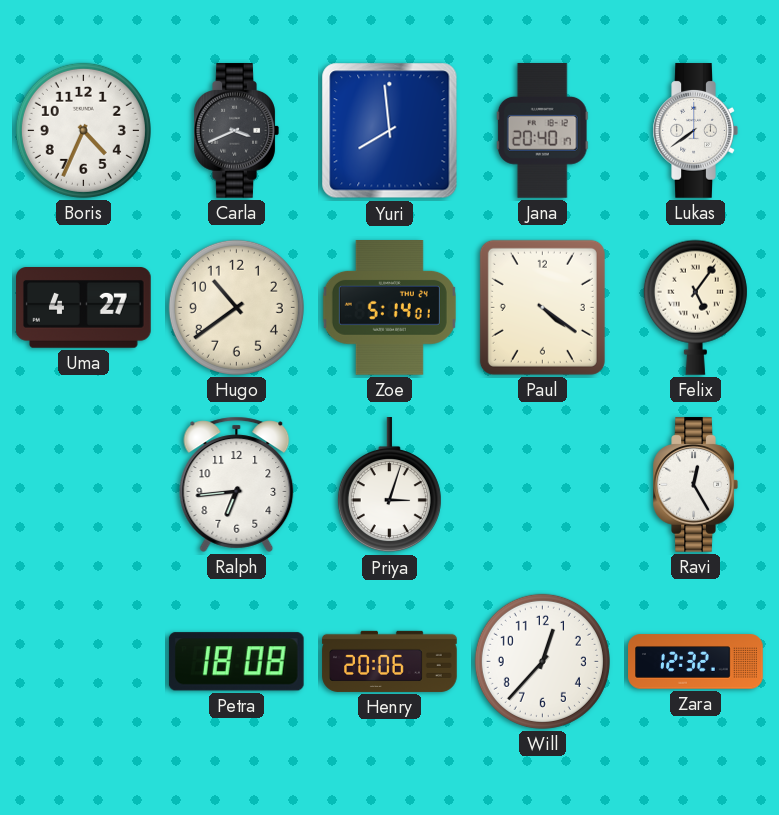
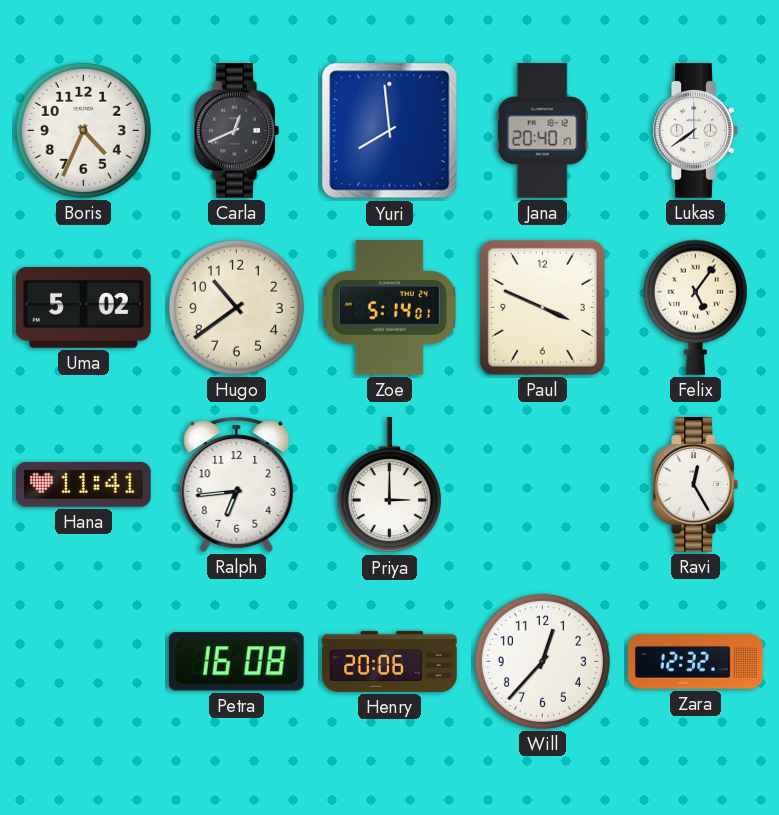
Carla: 3:41 -> 12:41
Uma: 4:27 -> 5:02
Paul: 4:21 -> 3:49
Hana: none -> 11:41
Priya: 3:03 -> 3:00
Petra: 18:08 -> 16:08
